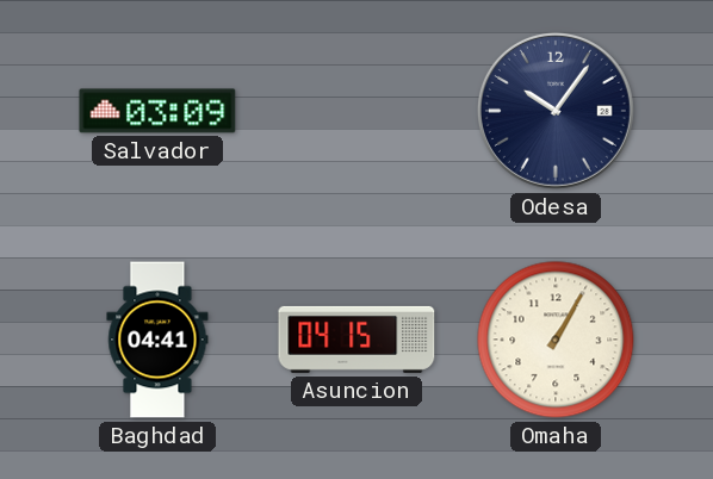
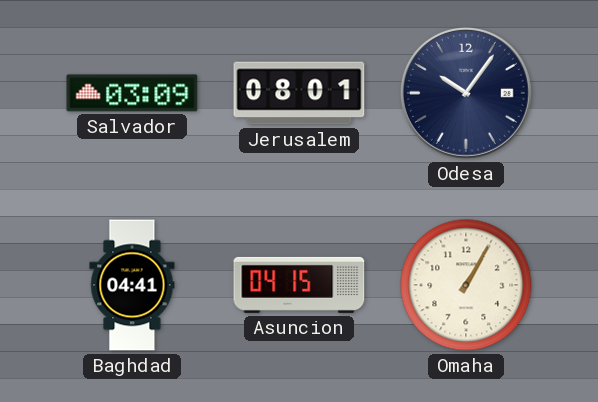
Jerusalem: none -> 08:01
